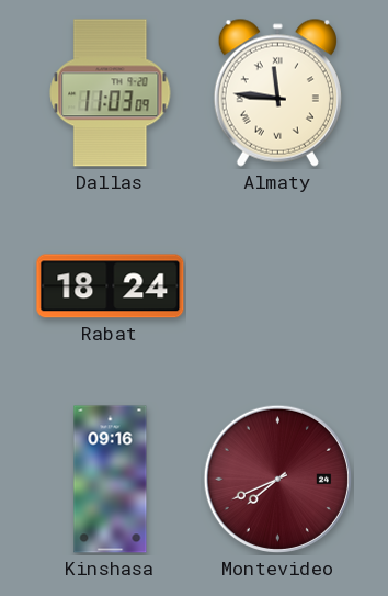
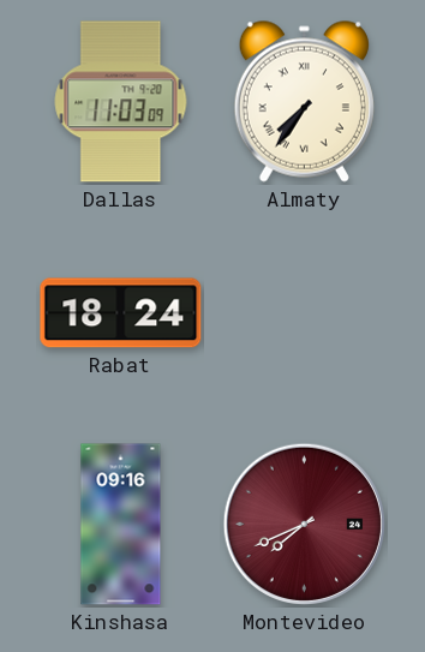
Almaty: 11:46 -> 7:36
